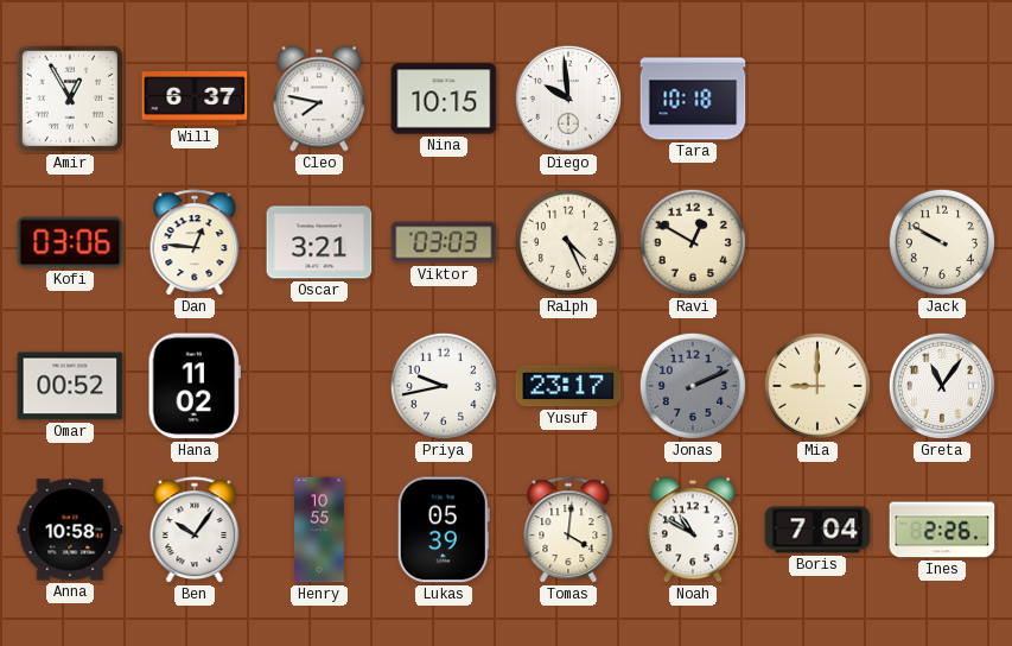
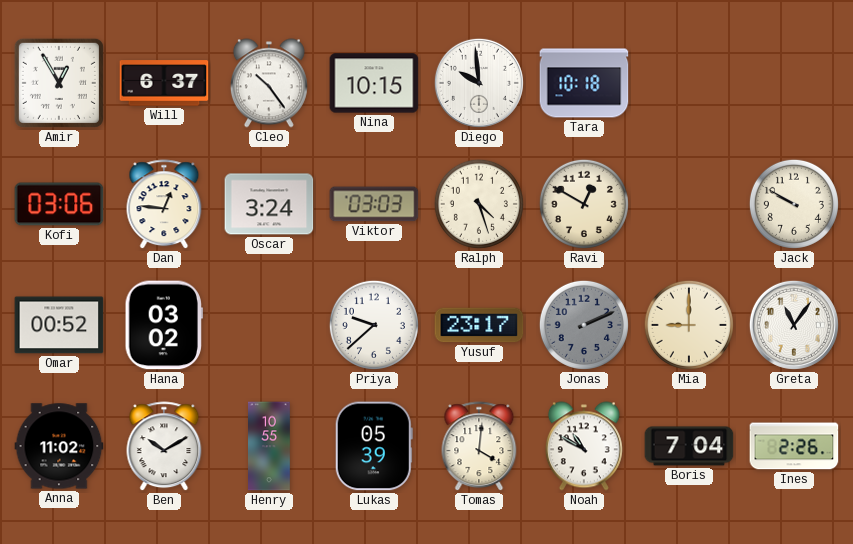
Cleo: 7:47 -> 10:24
Oscar: 3:21 -> 3:24
Ralph: 4:26 -> 4:27
Hana: 11:02 -> 03:02
Priya: 9:43 -> 9:38
Anna: 10:58 -> 11:02
Ben: 10:06 -> 10:10
